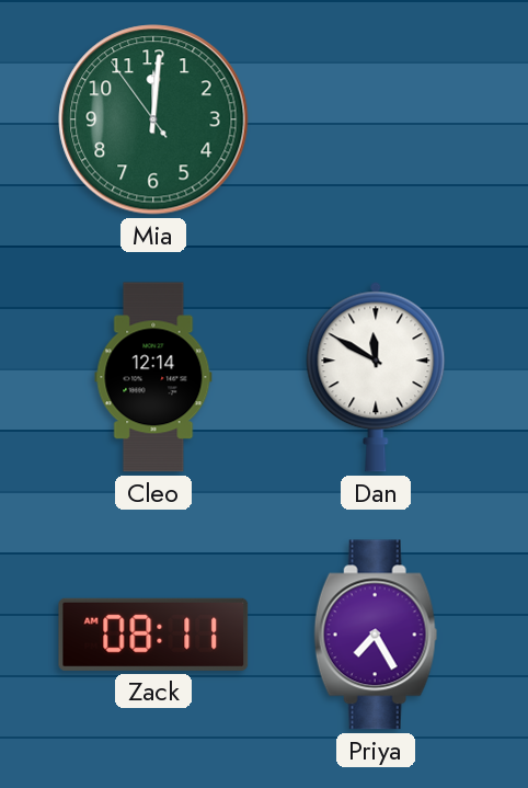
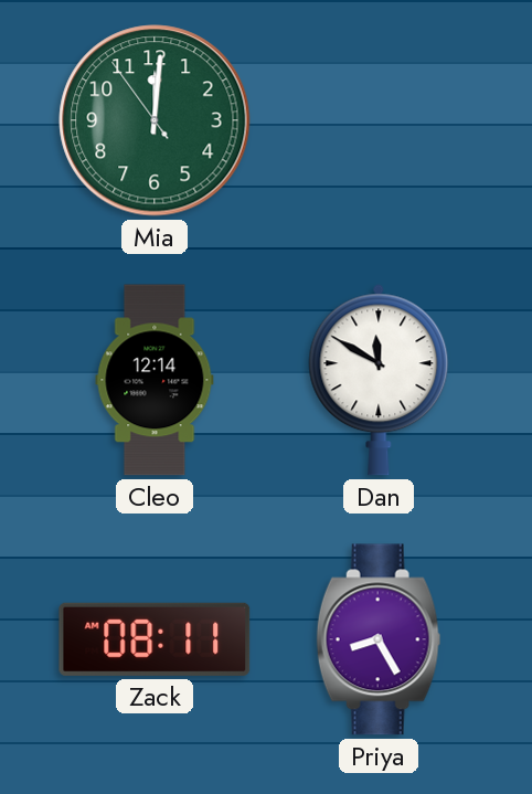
Priya: 7:25 -> 8:25
